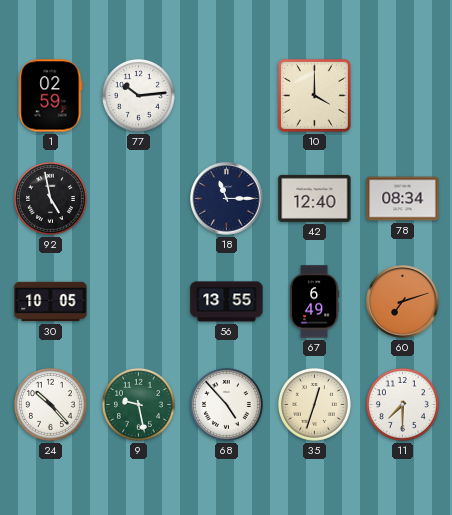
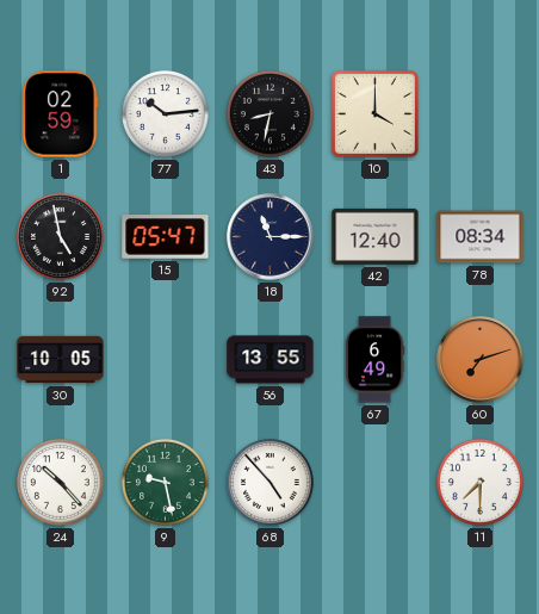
43: none -> 8:32
15: none -> 05:47
35: 12:33 -> none
